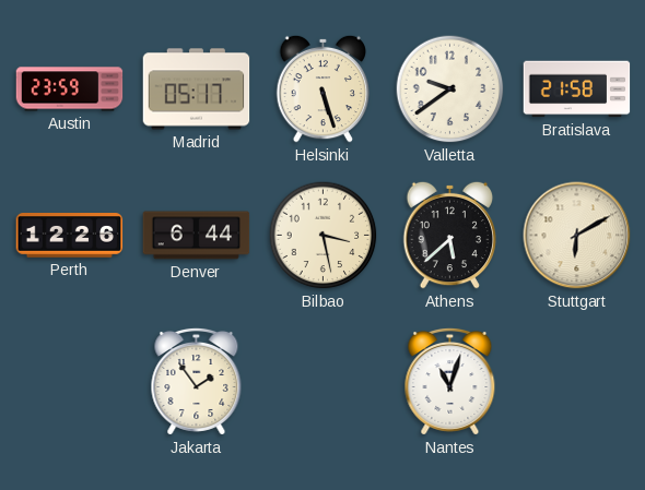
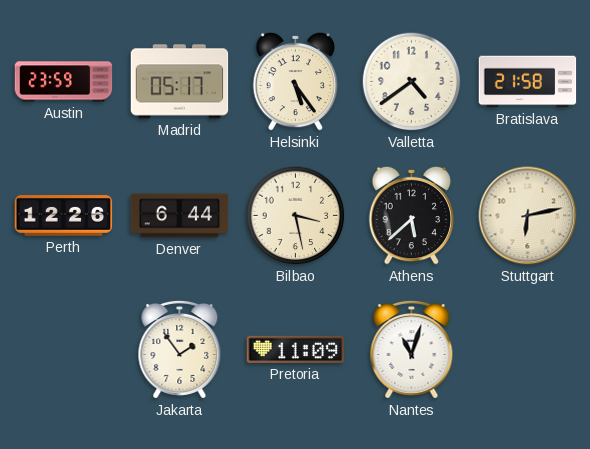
Helsinki: 5:27 -> 5:24
Valletta: 9:39 -> 4:39
Stuttgart: 6:10 -> 6:13
Pretoria: none -> 11:09
